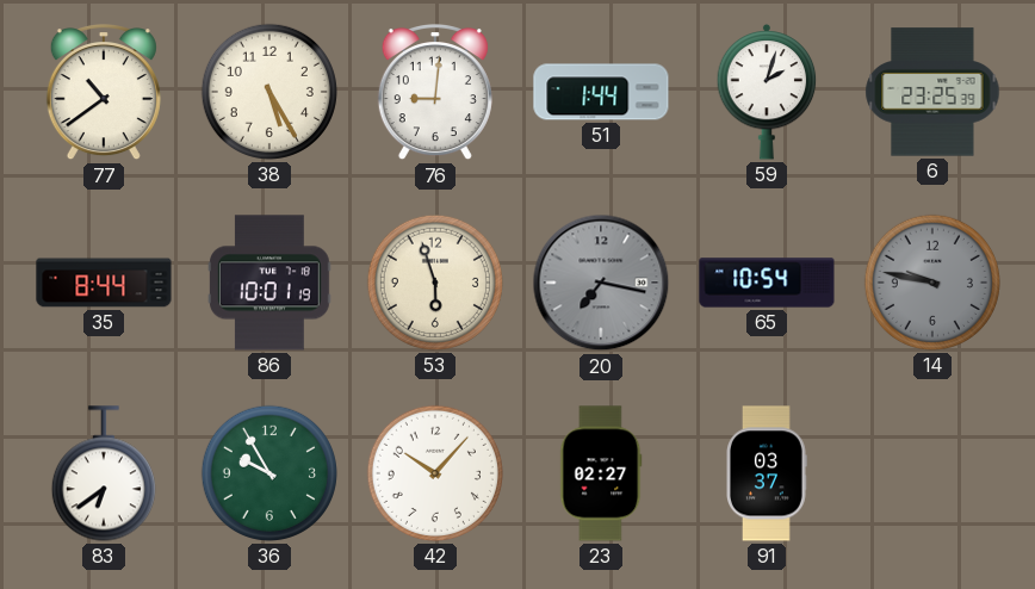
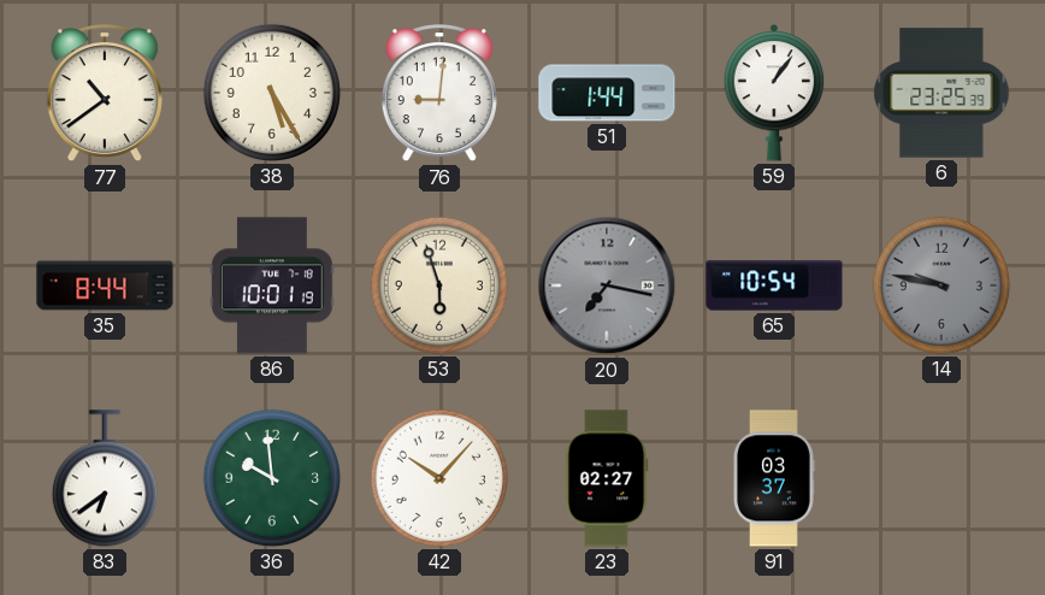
59: 2:03 -> 1:06
36: 9:55 -> 9:59
